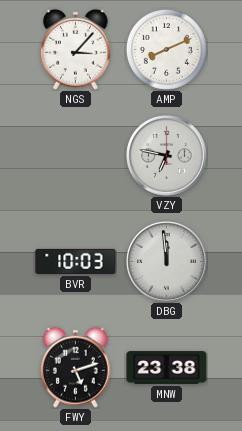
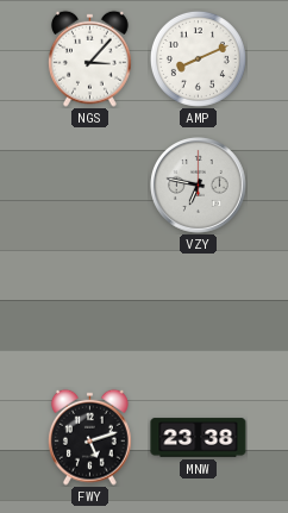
BVR: 10:03 -> none
DBG: 11:59 -> none
